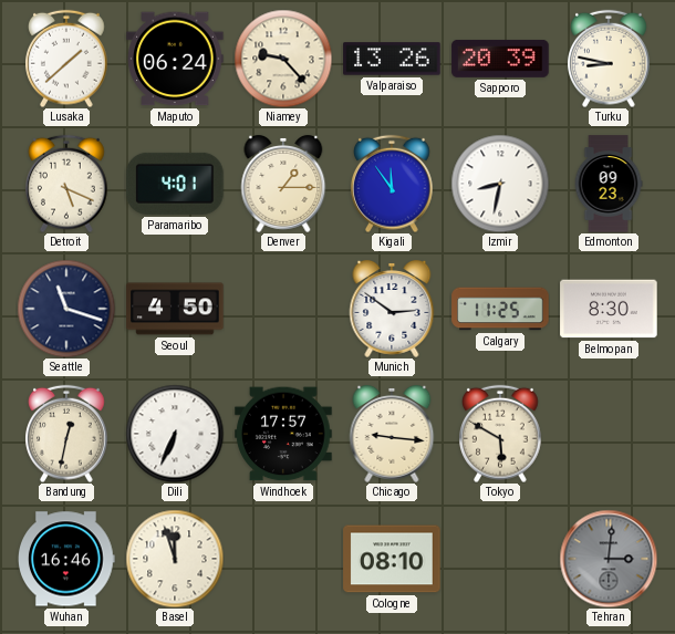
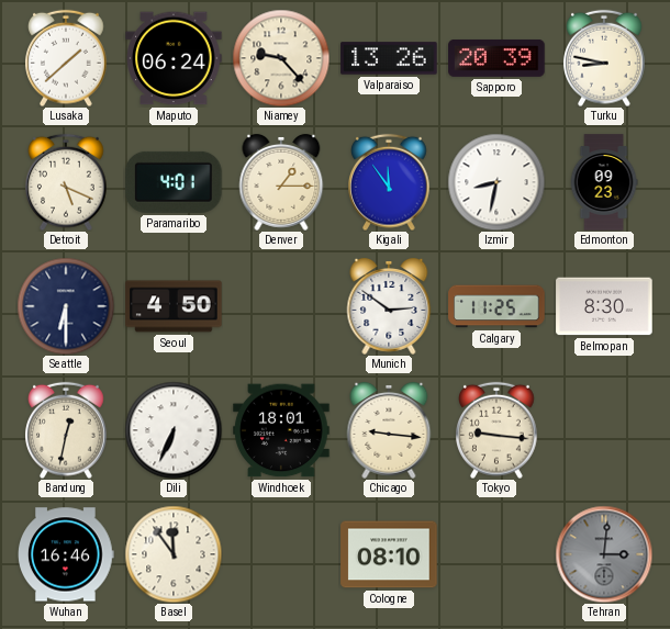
Seattle: 11:18 -> 6:30
Windhoek: 17:57 -> 18:01
Tokyo: 5:50 -> 9:16
Basel: 11:57 -> 11:54
